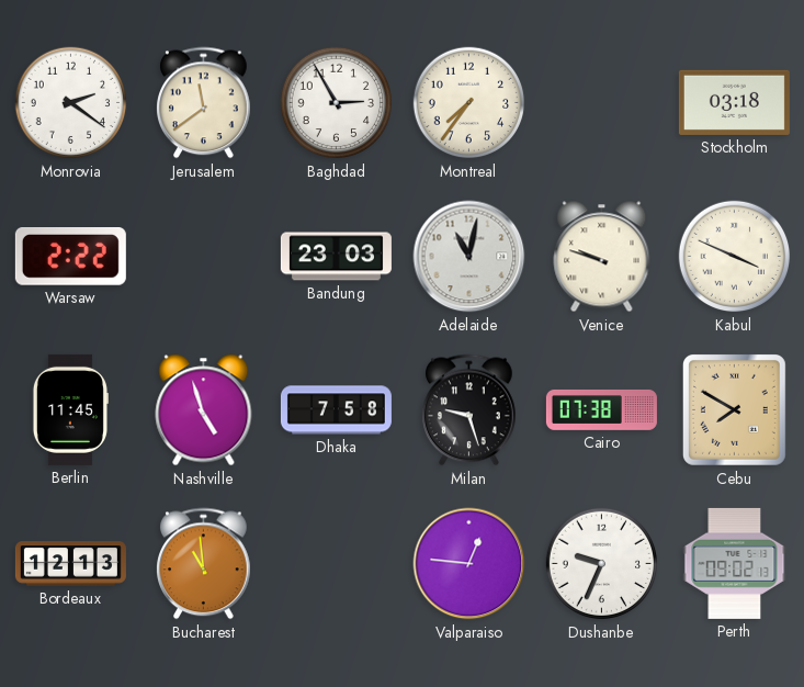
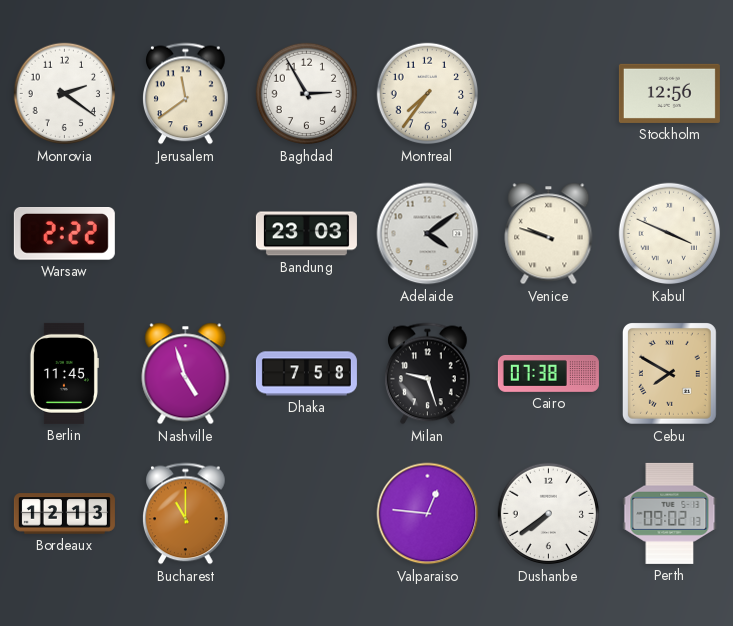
Stockholm: 03:18 -> 12:56
Adelaide: 11:02 -> 4:09
Bucharest: 10:59 -> 11:00
Dushanbe: 9:34 -> 7:39
